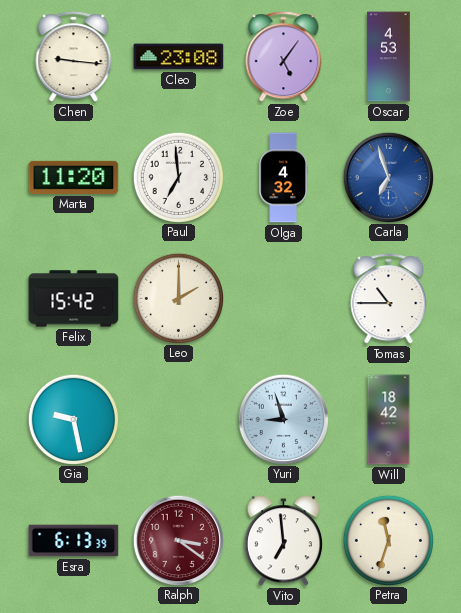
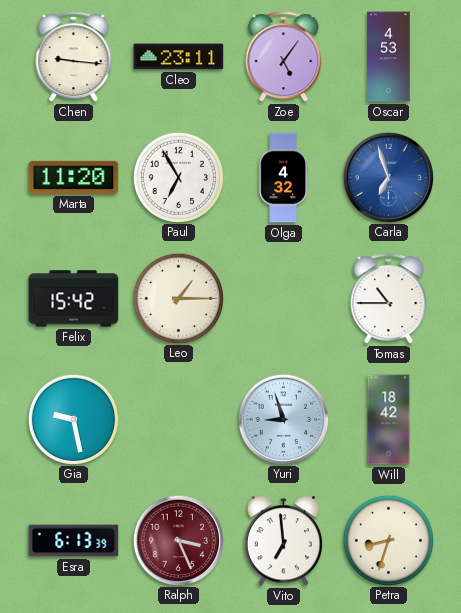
Cleo: 23:08 -> 23:11
Paul: 6:59 -> 6:55
Leo: 2:00 -> 1:15
Ralph: 3:21 -> 3:26
Petra: 11:33 -> 8:33
